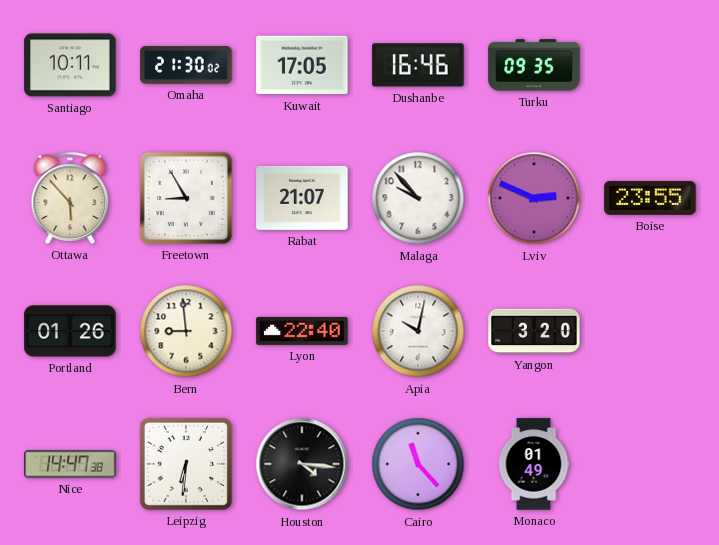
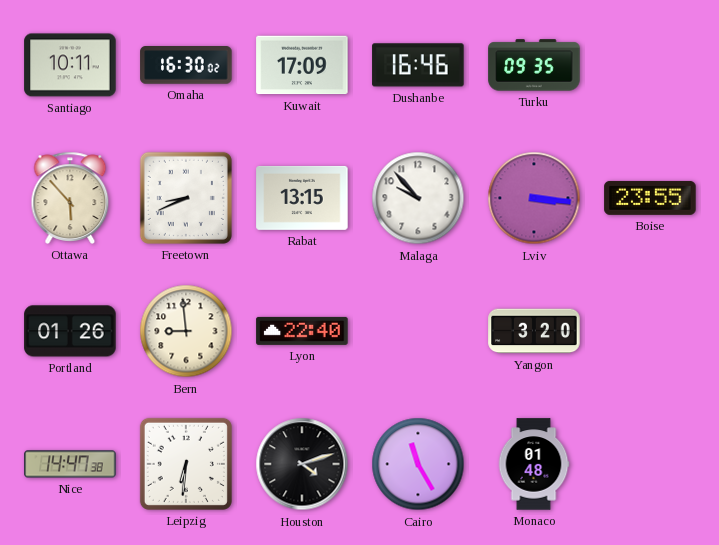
Omaha: 21:30 -> 16:30
Kuwait: 17:05 -> 17:09
Freetown: 8:55 -> 8:41
Rabat: 21:07 -> 13:15
Lviv: 2:49 -> 3:16
Apia: 10:02 -> none
Houston: 4:16 -> 4:12
Cairo: 11:23 -> 11:25
Monaco: 01:49 -> 01:48
